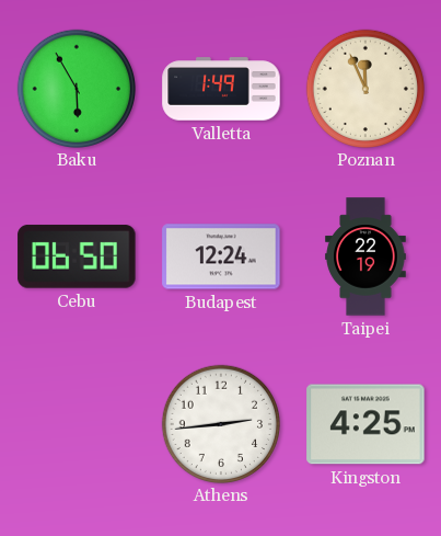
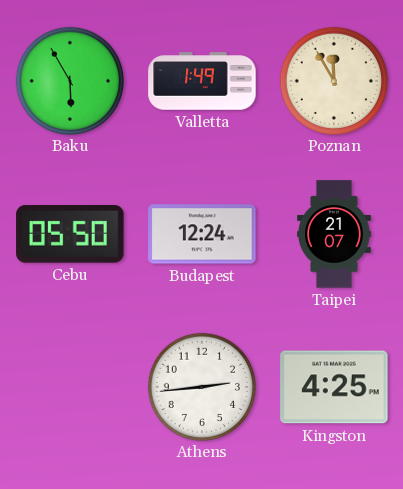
Poznan: 11:56 -> 11:55
Cebu: 06:50 -> 05:50
Taipei: 22:19 -> 21:07
